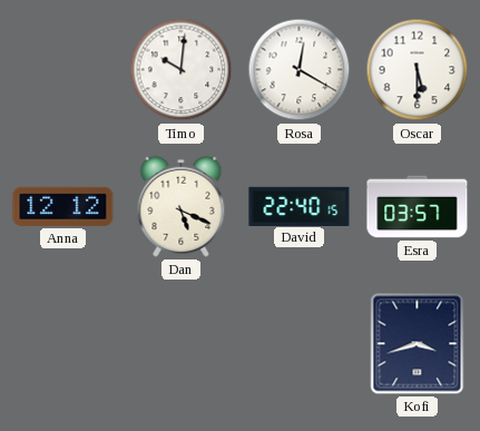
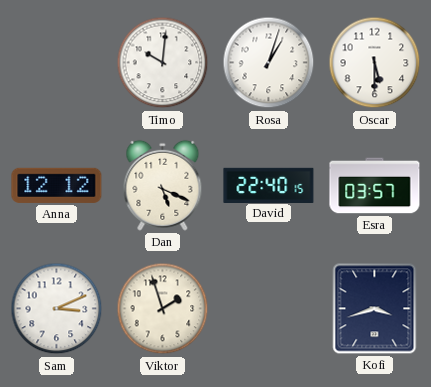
Rosa: 12:20 -> 1:03
Sam: none -> 3:11
Viktor: none -> 1:57
